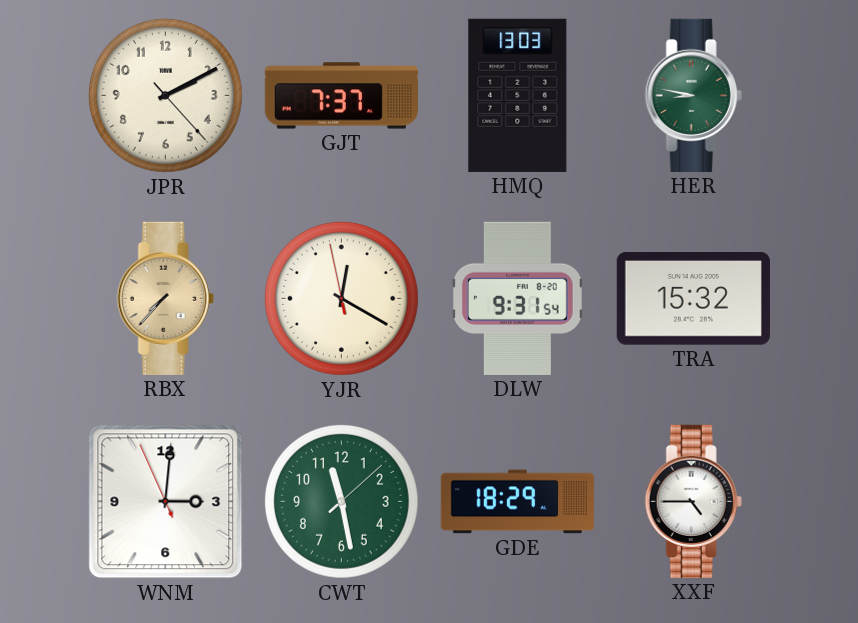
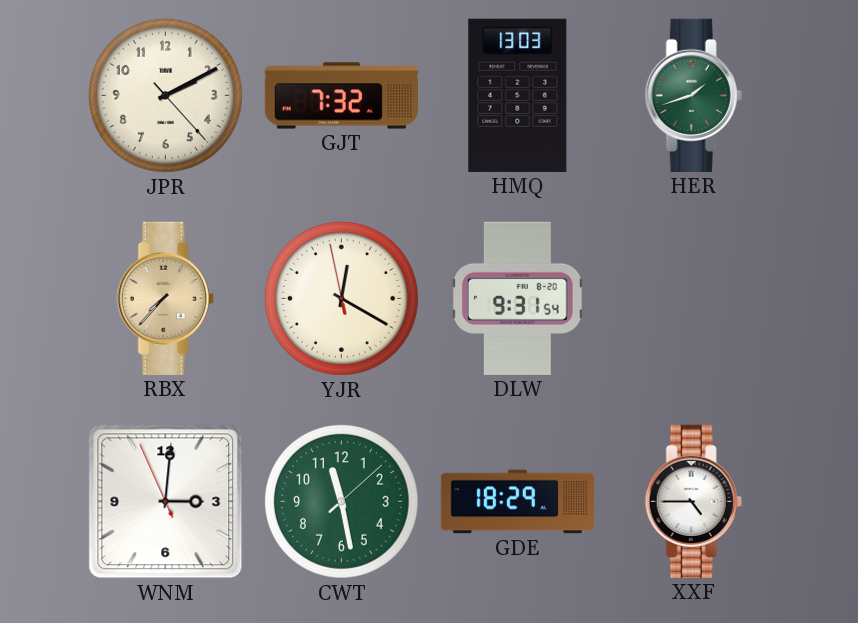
GJT: 7:37 -> 7:32
HER: 8:47 -> 1:42
TRA: 15:32 -> none
